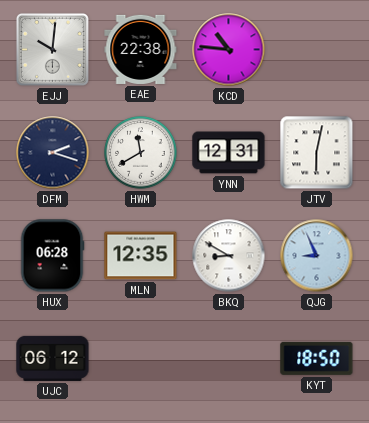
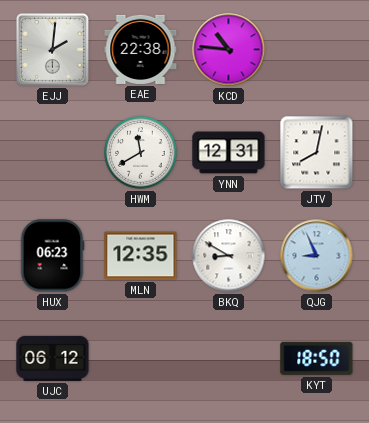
EJJ: 10:01 -> 2:01
DFM: 2:18 -> none
JTV: 6:02 -> 8:02
HUX: 06:28 -> 06:23
